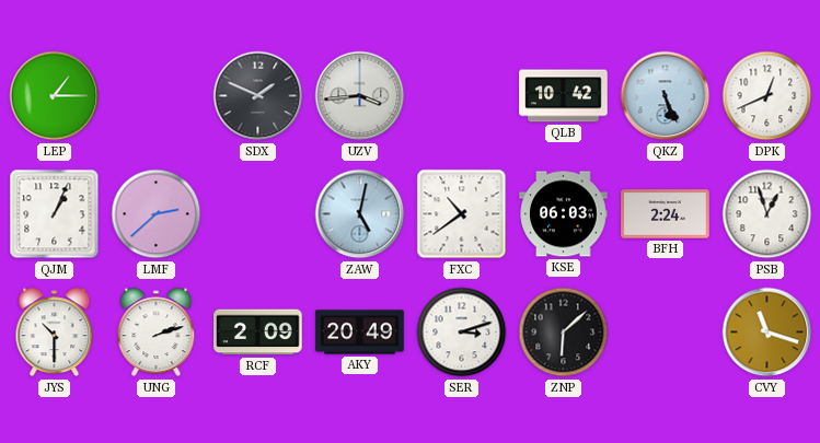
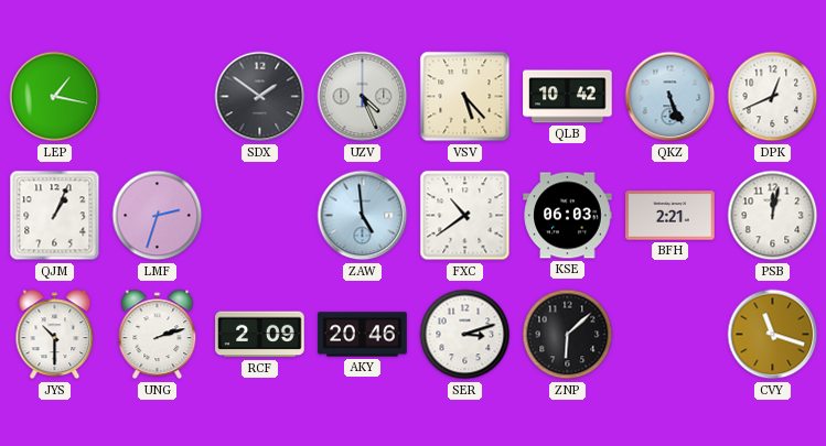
LEP: 1:15 -> 1:17
SDX: 1:49 -> 1:51
UZV: 3:44 -> 4:26
VSV: none -> 5:23
LMF: 2:38 -> 2:33
ZAW: 5:02 -> 4:59
BFH: 2:24 -> 2:21
PSB: 12:57 -> 12:02
AKY: 20:49 -> 20:46
